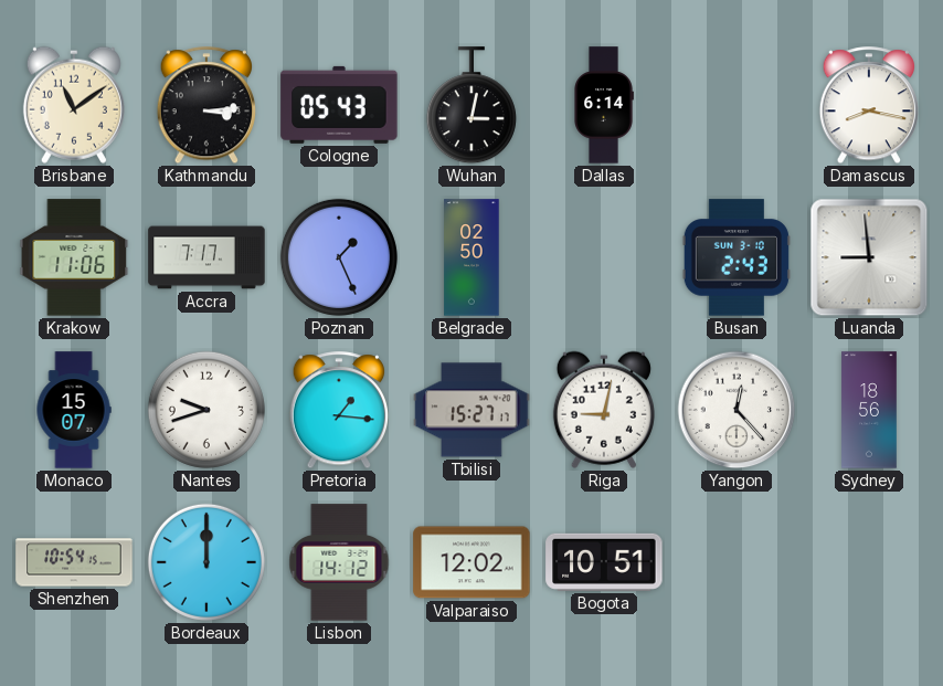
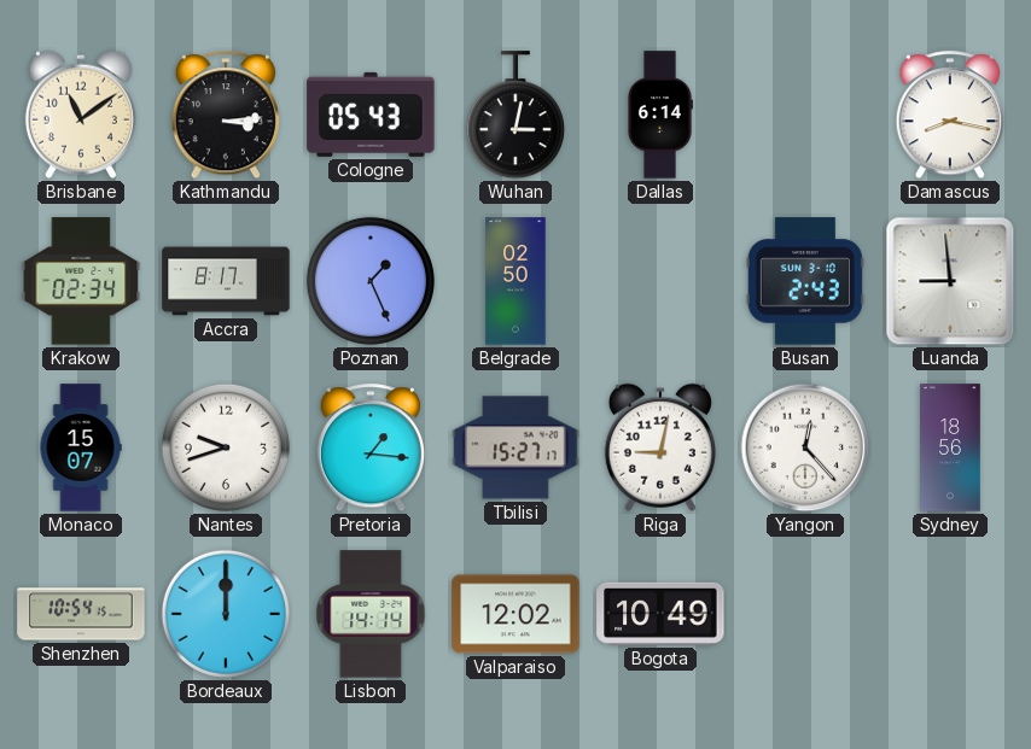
Krakow: 11:06 -> 02:34
Accra: 7:17 -> 8:17
Lisbon: 14:12 -> 14:14
Bogota: 10:51 -> 10:49
